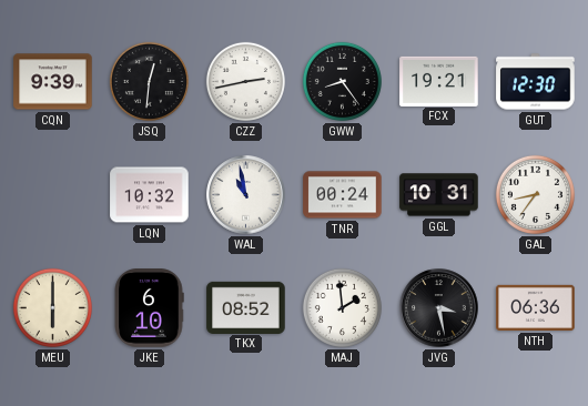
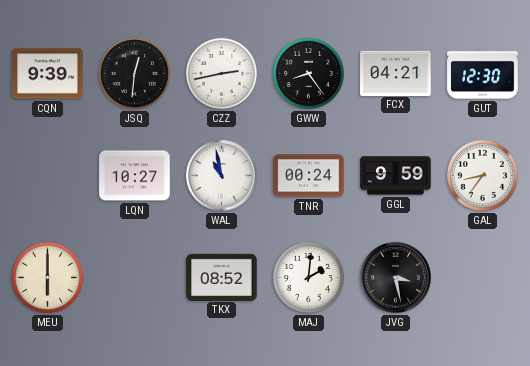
FCX: 19:21 -> 04:21
LQN: 10:32 -> 10:27
GGL: 10:31 -> 9:59
JKE: 6:10 -> none
MAJ: 1:59 -> 2:01
NTH: 06:36 -> none
